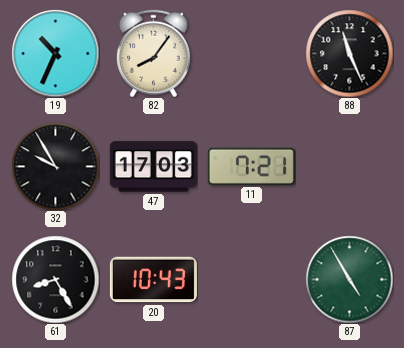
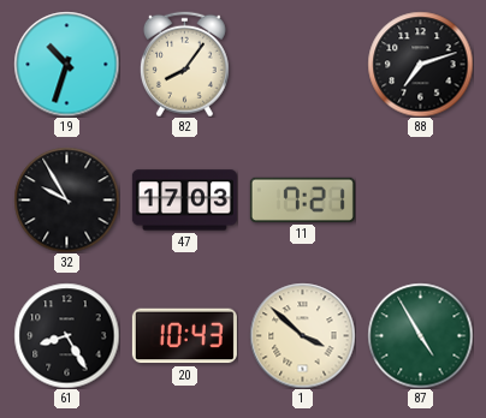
19: 10:34 -> 10:33
88: 11:26 -> 7:12
1: none -> 3:52
